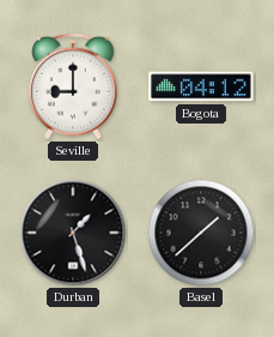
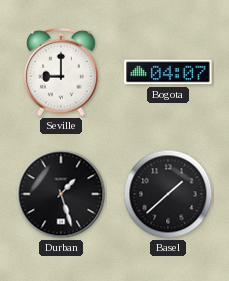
Bogota: 04:12 -> 04:07
